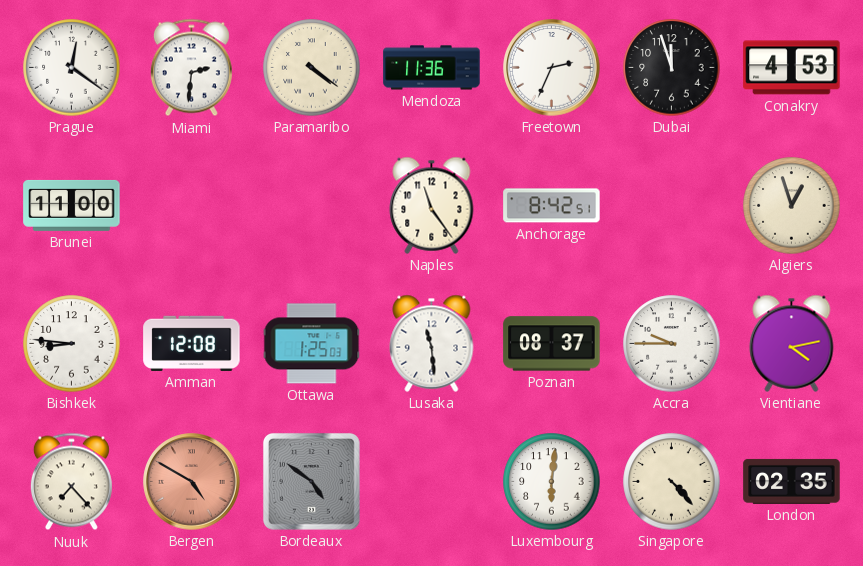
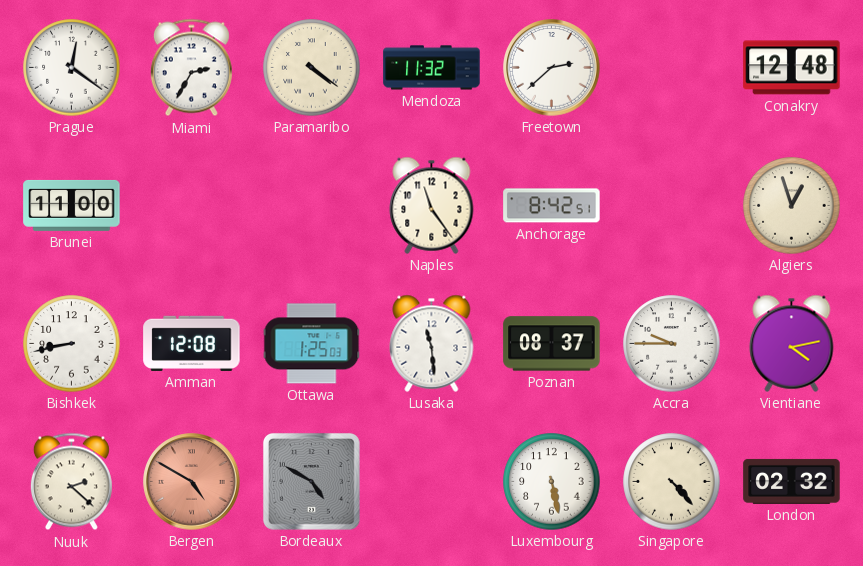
Miami: 2:31 -> 2:35
Mendoza: 11:36 -> 11:32
Freetown: 2:34 -> 2:38
Dubai: 11:57 -> none
Conakry: 4:53 -> 12:48
Bishkek: 8:46 -> 8:43
Nuuk: 7:23 -> 2:22
Bordeaux: 4:51 -> 4:50
Luxembourg: 6:01 -> 5:28
London: 02:35 -> 02:32
